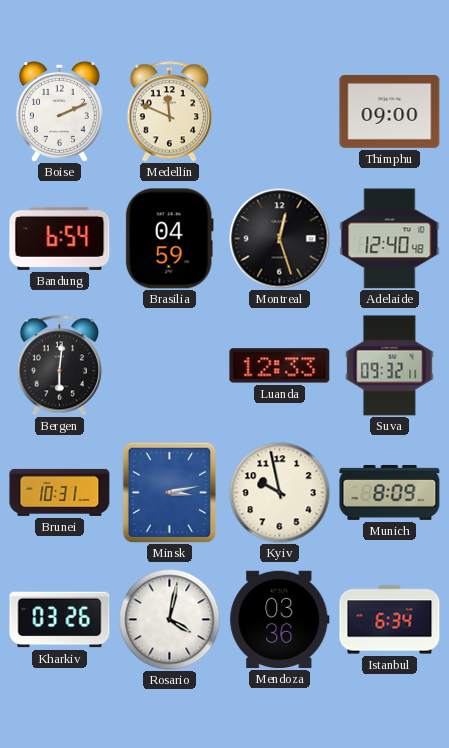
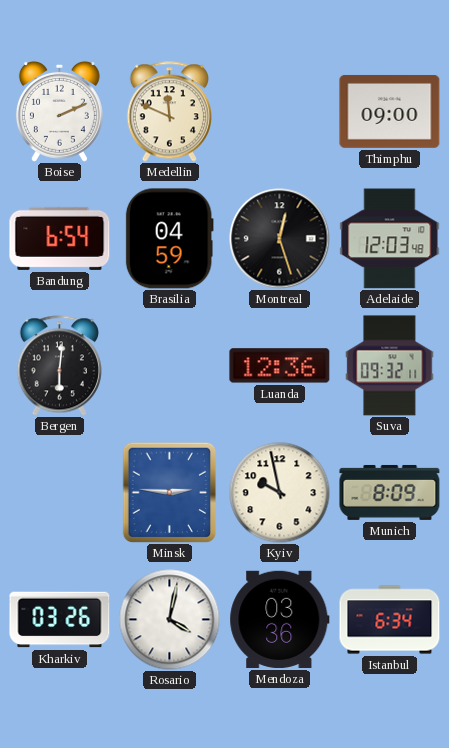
Adelaide: 12:40 -> 12:03
Luanda: 12:33 -> 12:36
Brunei: 10:31 -> none
Minsk: 3:13 -> 2:46
